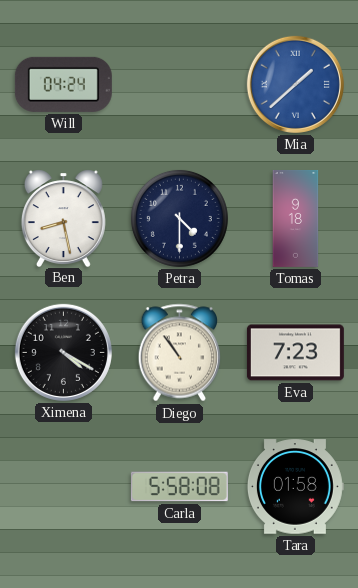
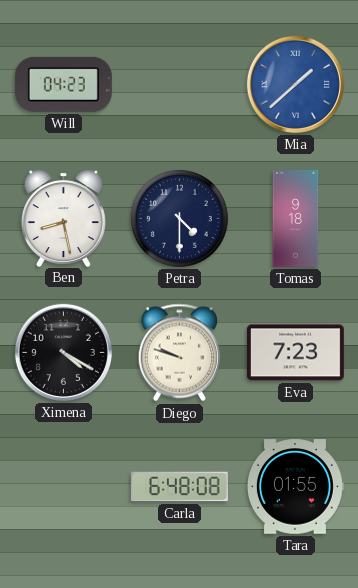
Will: 04:24 -> 04:23
Diego: 10:54 -> 9:48
Carla: 5:58 -> 6:48
Tara: 01:58 -> 01:55
